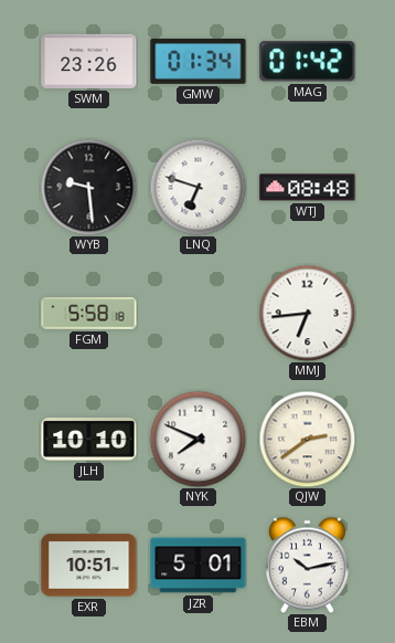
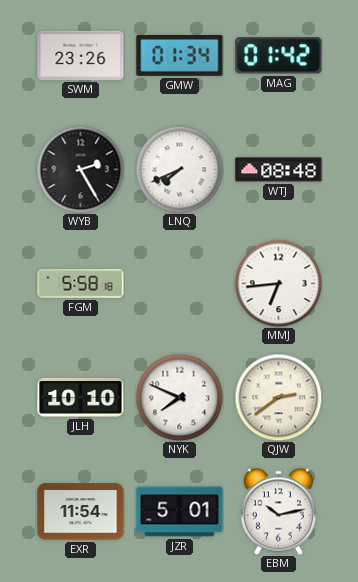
WYB: 9:29 -> 2:25
LNQ: 6:48 -> 7:41
EXR: 10:51 -> 11:54
